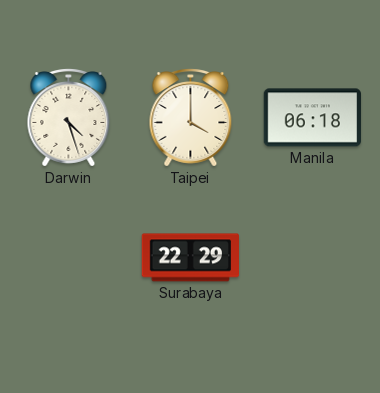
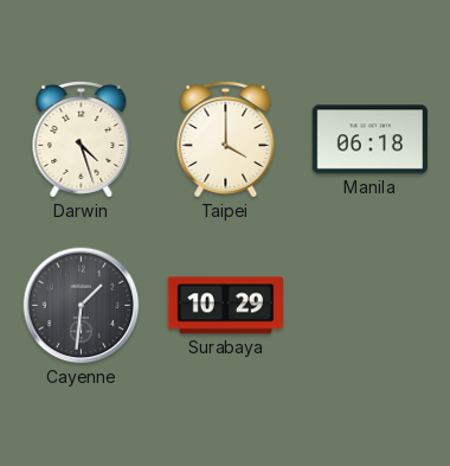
Cayenne: none -> 1:31
Surabaya: 22:29 -> 10:29
